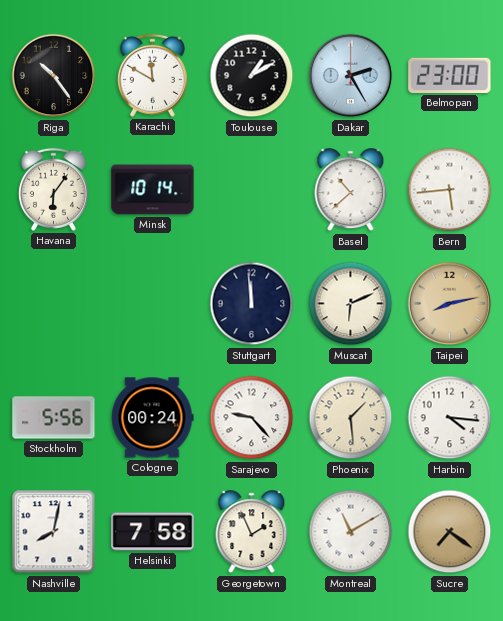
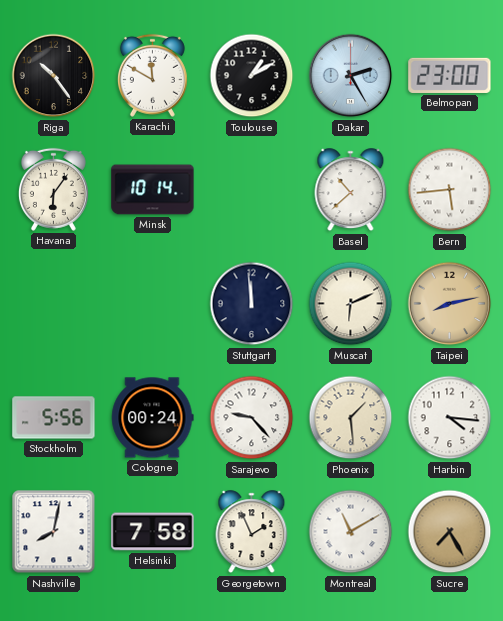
Sucre: 7:21 -> 7:25
